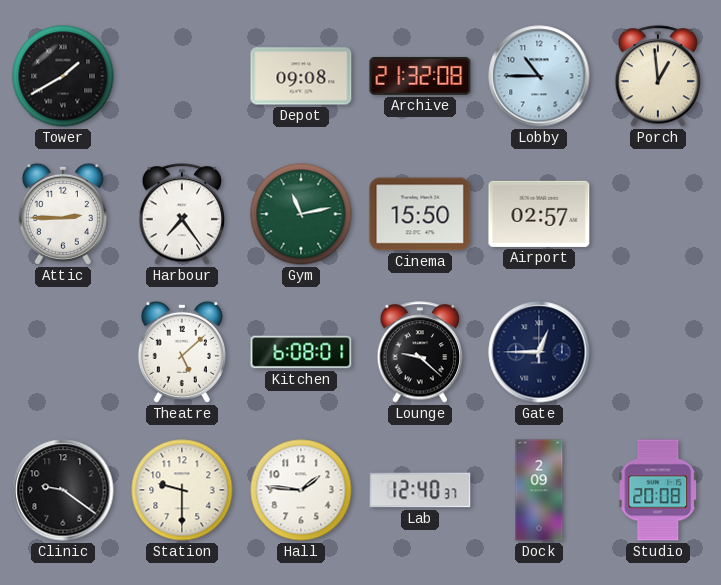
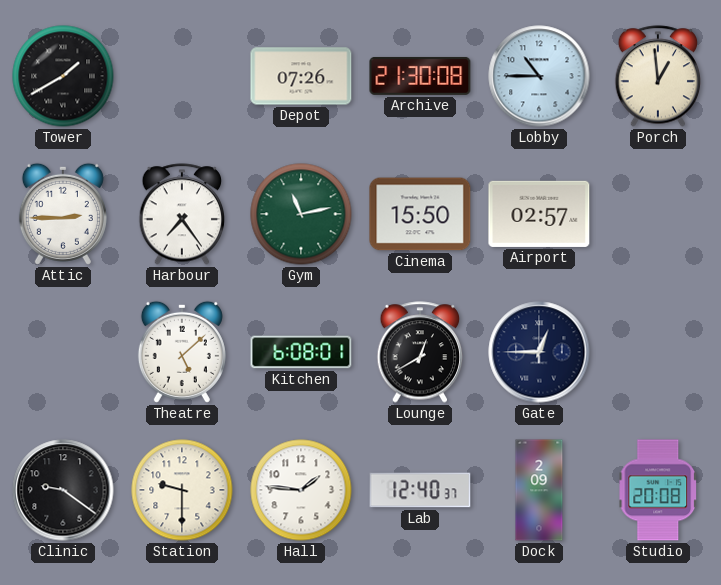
Depot: 09:08 -> 07:26
Archive: 21:32 -> 21:30
Lounge: 9:22 -> 12:40
